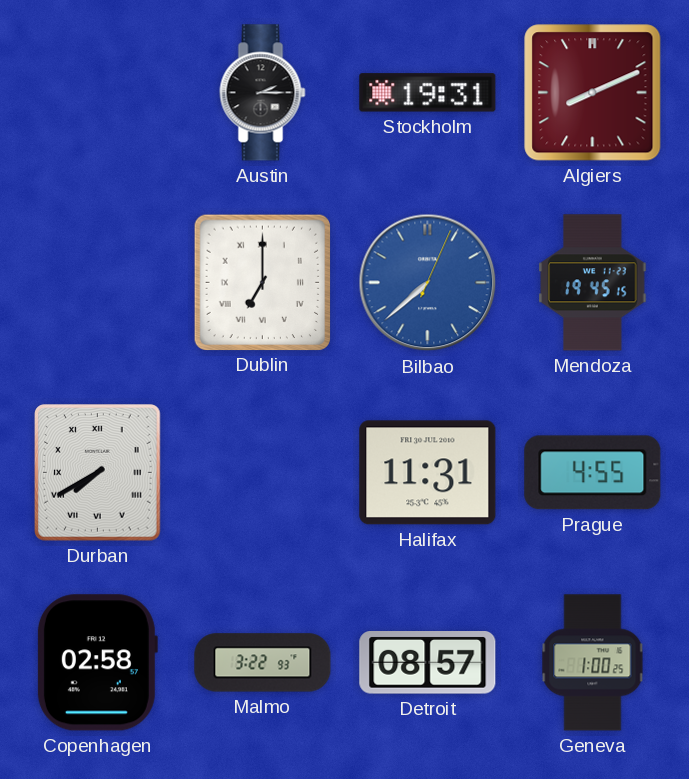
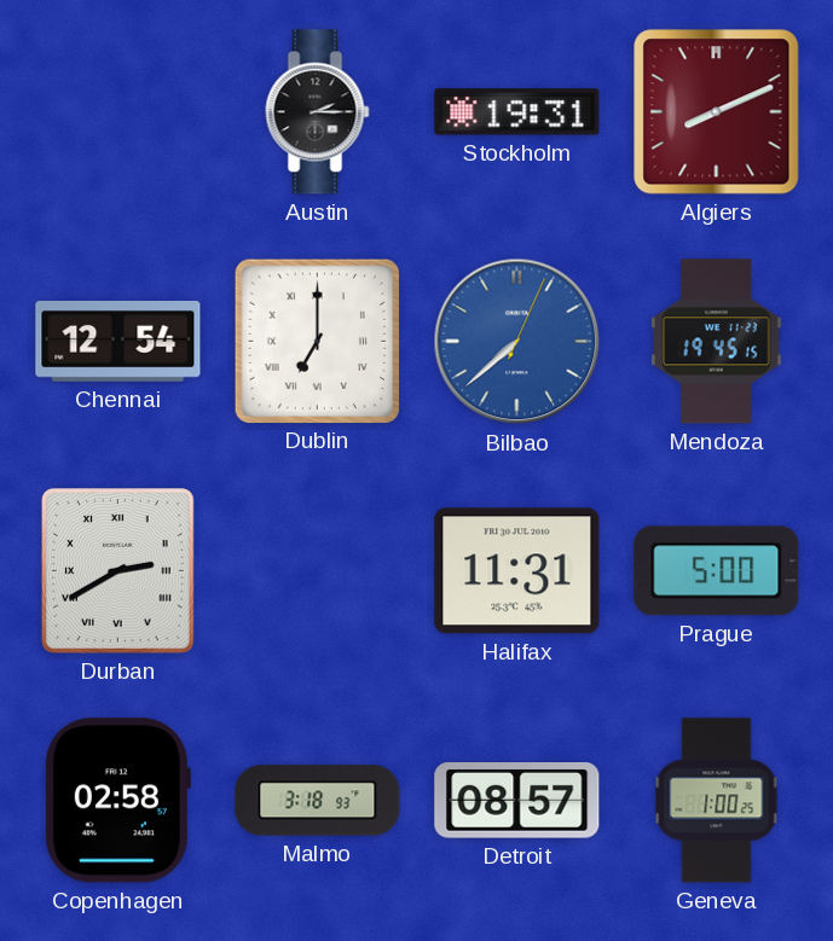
Chennai: none -> 12:54
Durban: 7:40 -> 2:40
Prague: 4:55 -> 5:00
Malmo: 3:22 -> 3:18
